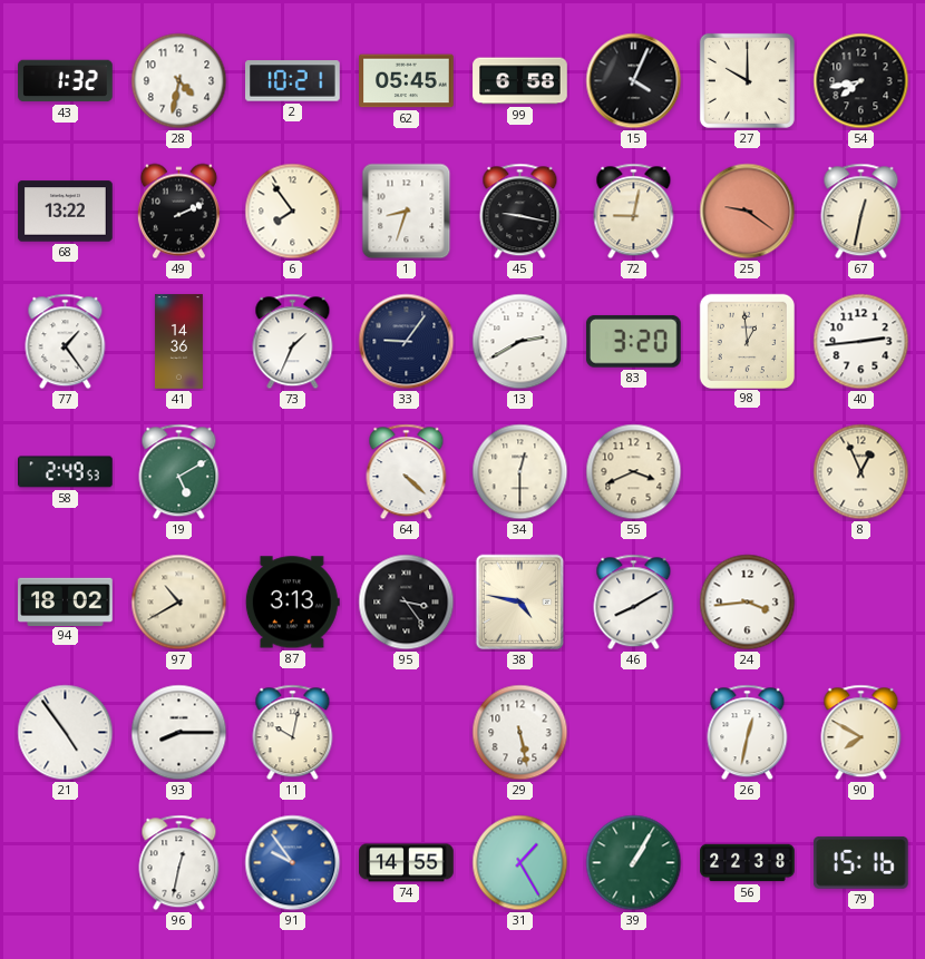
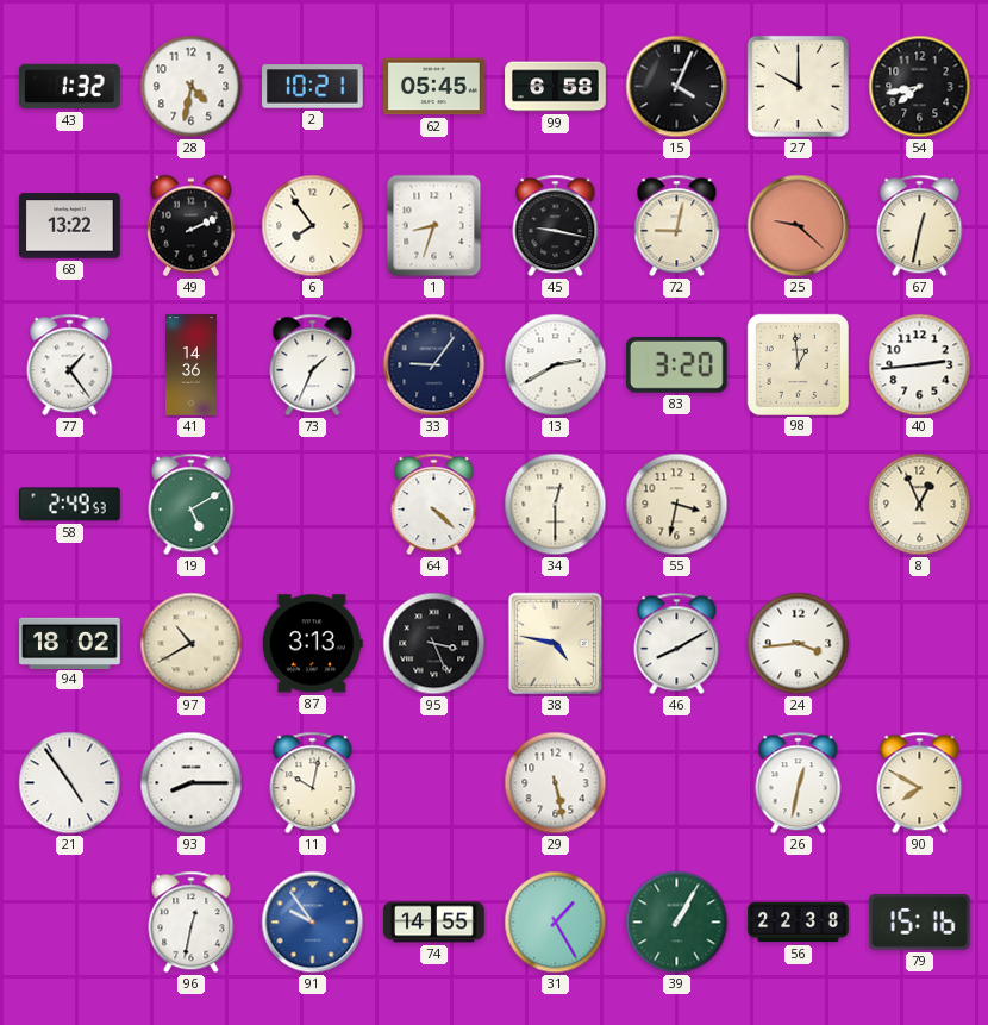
25: 9:21 -> 9:22
55: 3:41 -> 3:32
95: 3:24 -> 3:26
